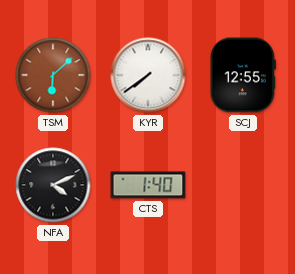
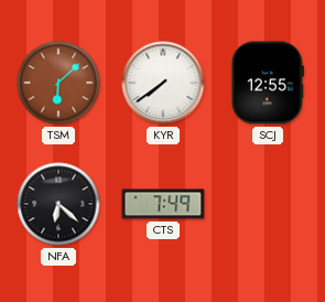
NFA: 4:11 -> 6:22
CTS: 1:40 -> 7:49
